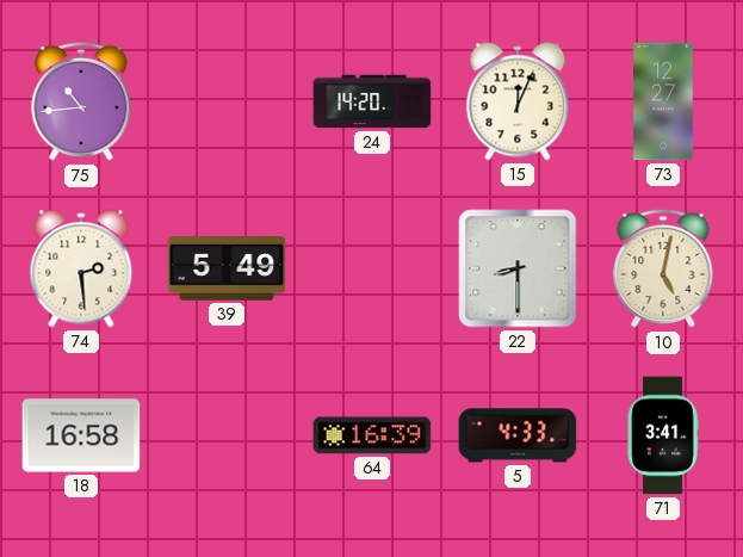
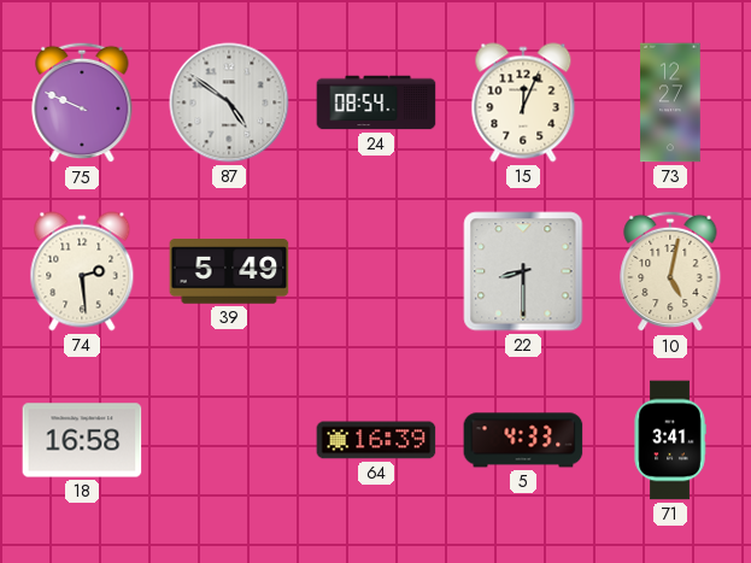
75: 10:44 -> 9:49
87: none -> 4:51
24: 14:20 -> 08:54
